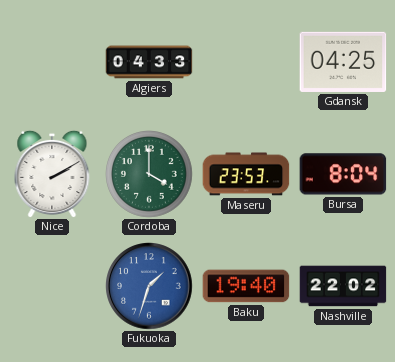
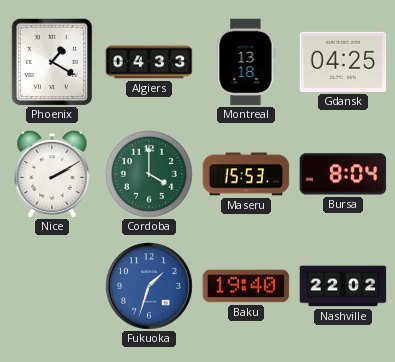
Phoenix: none -> 1:20
Montreal: none -> 13:18
Maseru: 23:53 -> 15:53
